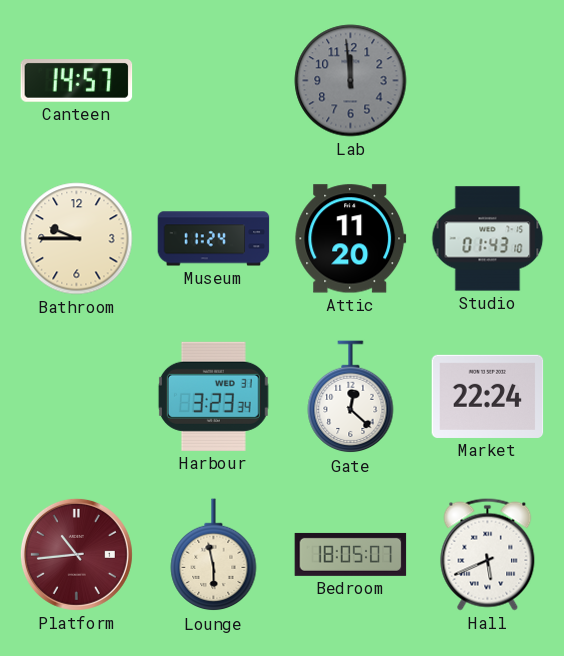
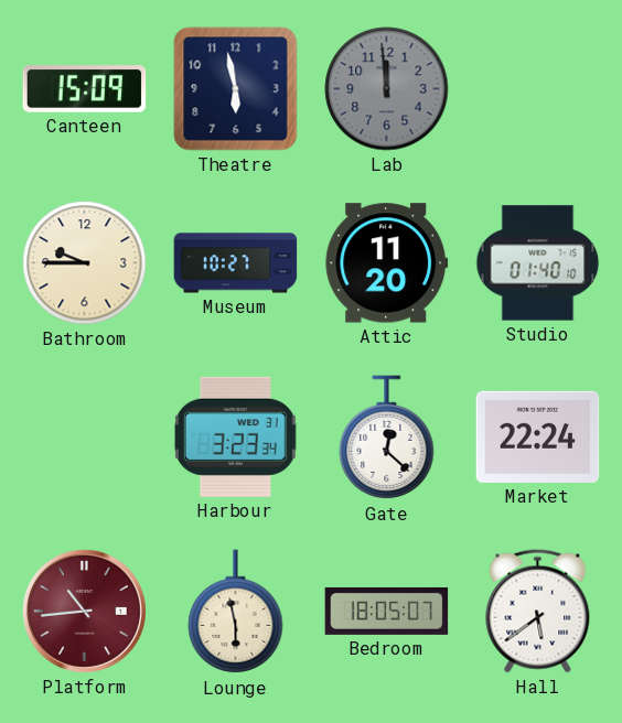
Canteen: 14:57 -> 15:09
Theatre: none -> 5:58
Museum: 11:24 -> 10:27
Studio: 01:43 -> 01:40
Hall: 5:41 -> 5:39
